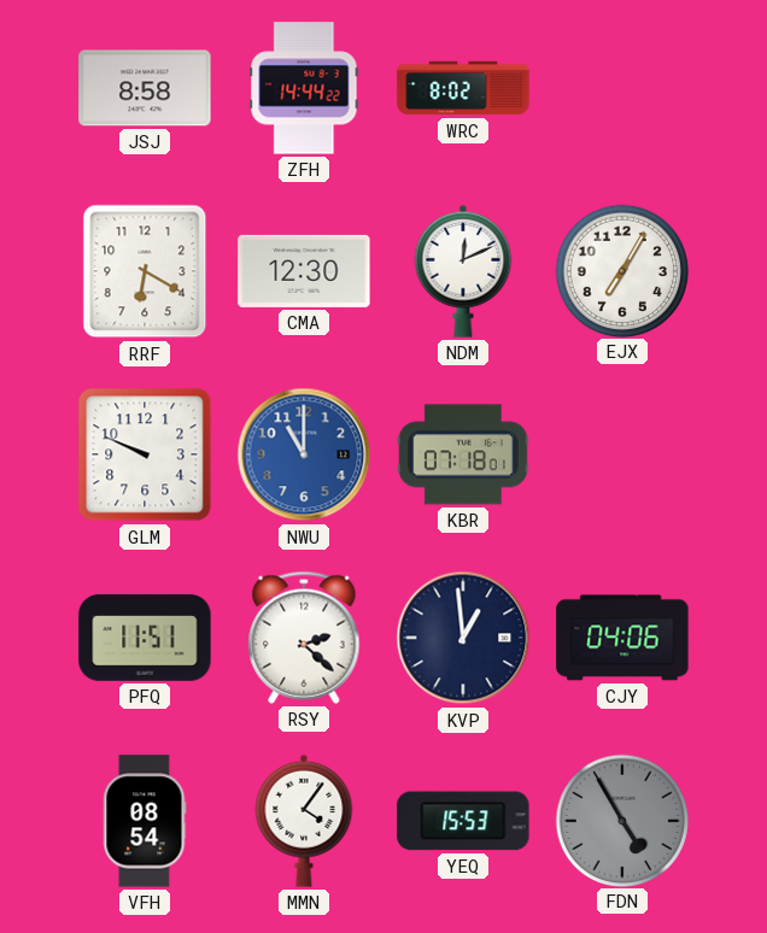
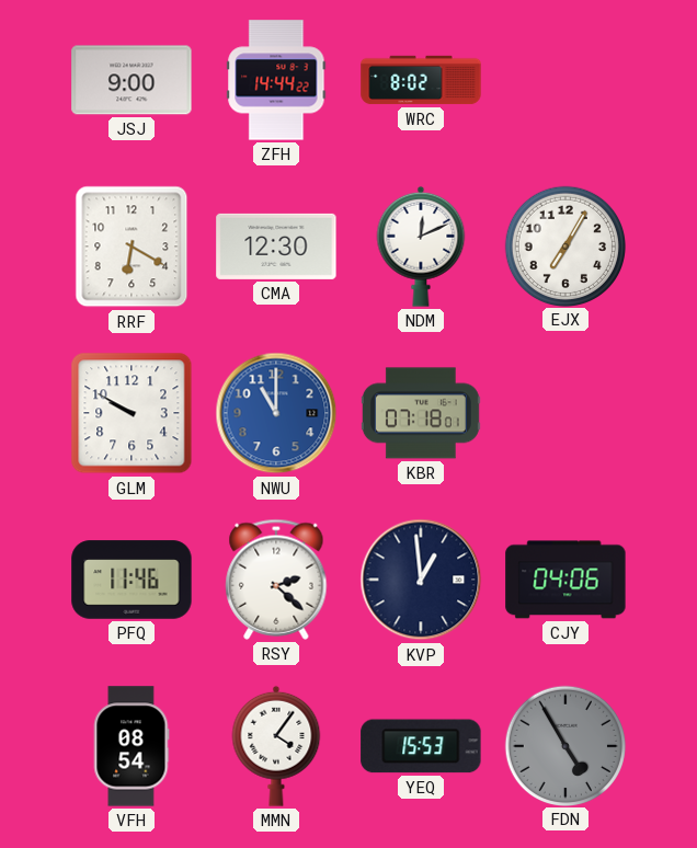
JSJ: 8:58 -> 9:00
GLM: 9:49 -> 9:50
PFQ: 11:51 -> 11:46
